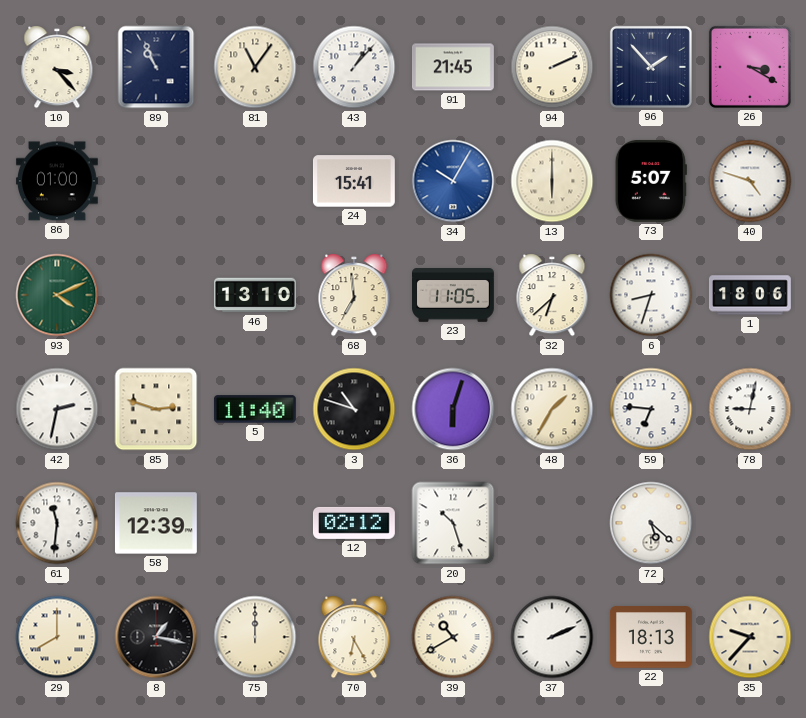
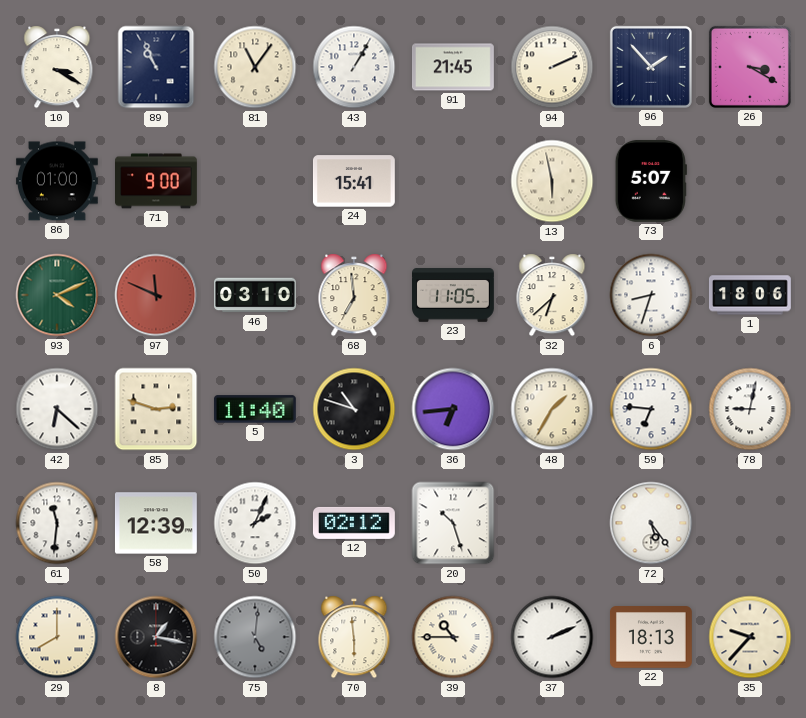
10: 3:23 -> 3:20
43: 1:07 -> 1:05
71: none -> 9:00
34: 10:05 -> none
13: 6:00 -> 5:58
40: 4:48 -> none
97: none -> 11:49
46: 13:10 -> 03:10
42: 2:32 -> 6:22
36: 6:03 -> 6:44
50: none -> 2:04
72: 5:22 -> 5:24
75: 12:00 -> 5:01
75 dial: cream -> grey
70: 6:25 -> 5:59
39: 10:40 -> 10:45
